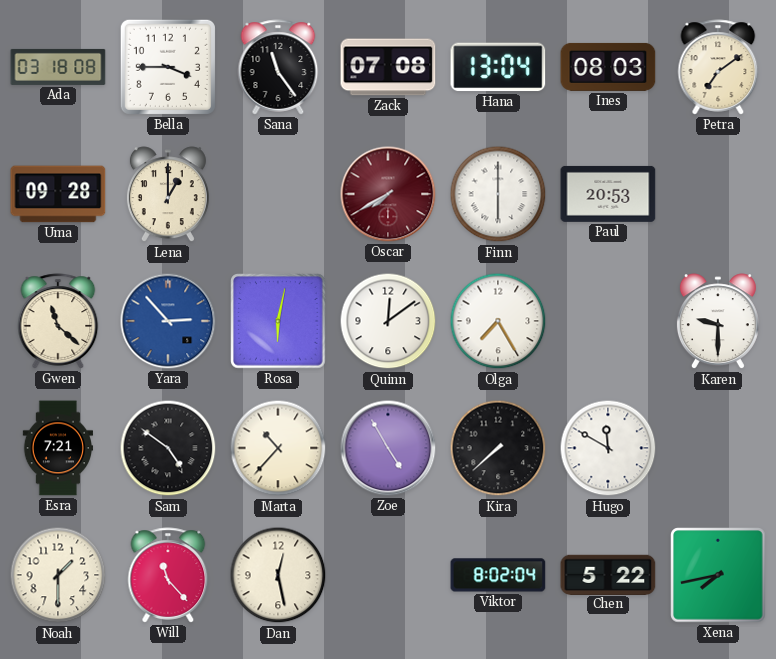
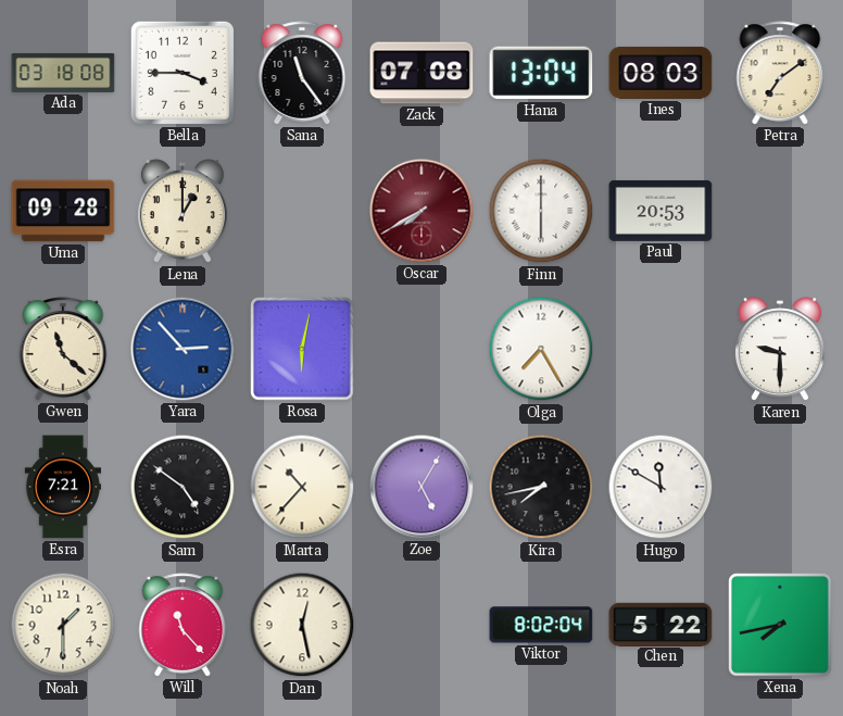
Quinn: 12:09 -> none
Zoe: 4:55 -> 5:05
Kira: 7:38 -> 7:43
